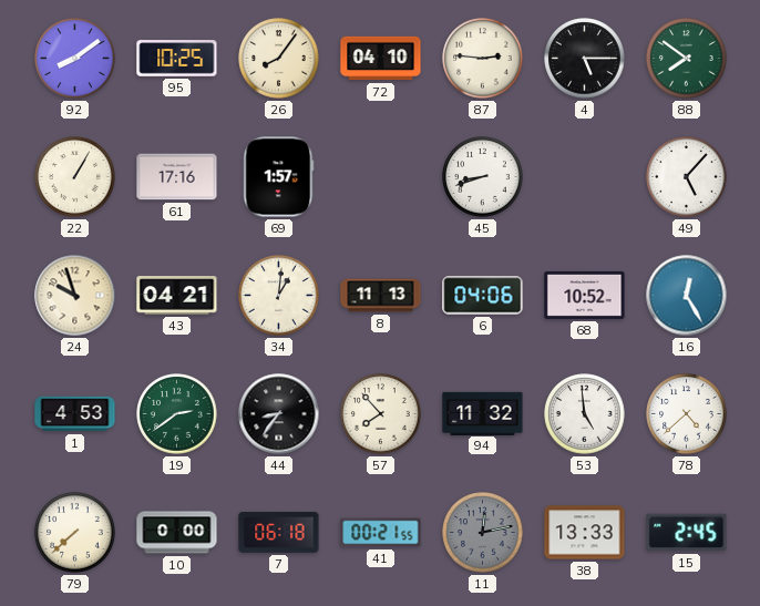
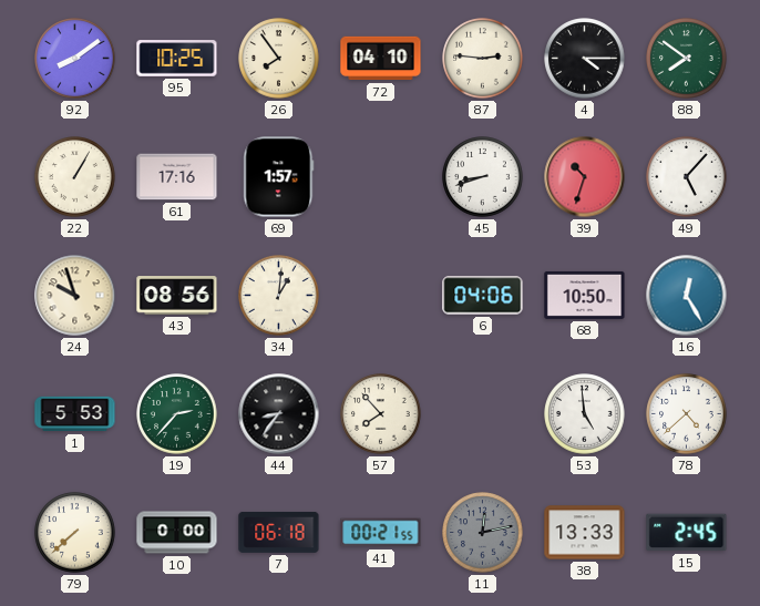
26: 8:06 -> 7:54
4: 5:15 -> 4:15
39: none -> 10:33
43: 04:21 -> 08:56
8: 11:13 -> none
68: 10:52 -> 10:50
1: 4:53 -> 5:53
19: 2:39 -> 2:37
94: 11:32 -> none
